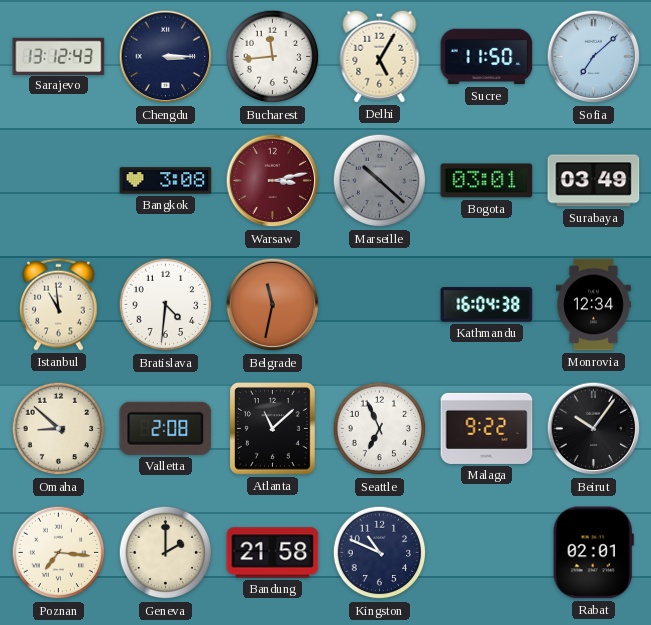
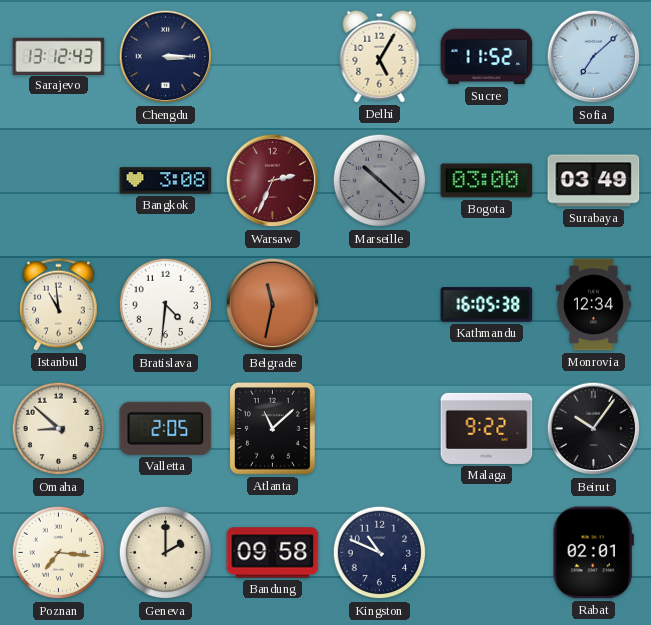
Bucharest: 11:44 -> none
Sucre: 11:50 -> 11:52
Warsaw: 3:13 -> 2:34
Bogota: 03:01 -> 03:00
Kathmandu: 16:04 -> 16:05
Valletta: 2:08 -> 2:05
Seattle: 6:56 -> none
Bandung: 21:58 -> 09:58
